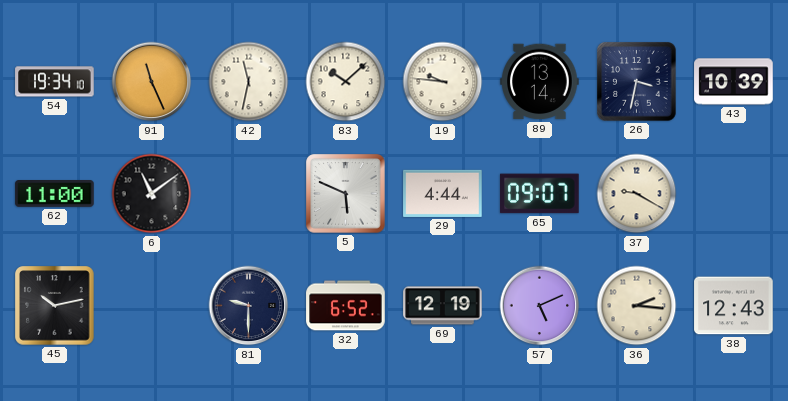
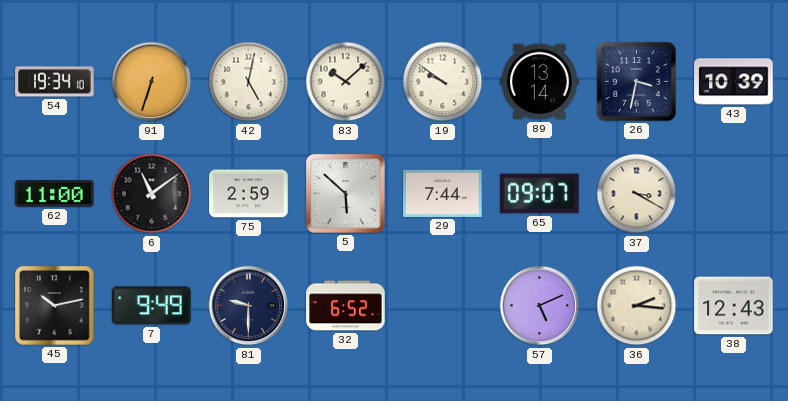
91: 11:26 -> 6:33
42: 11:32 -> 5:02
19: 9:46 -> 9:51
75: none -> 2:59
5: 5:49 -> 5:52
29: 4:44 -> 7:44
37: 9:20 -> 3:20
7: none -> 9:49
69: 12:19 -> none
